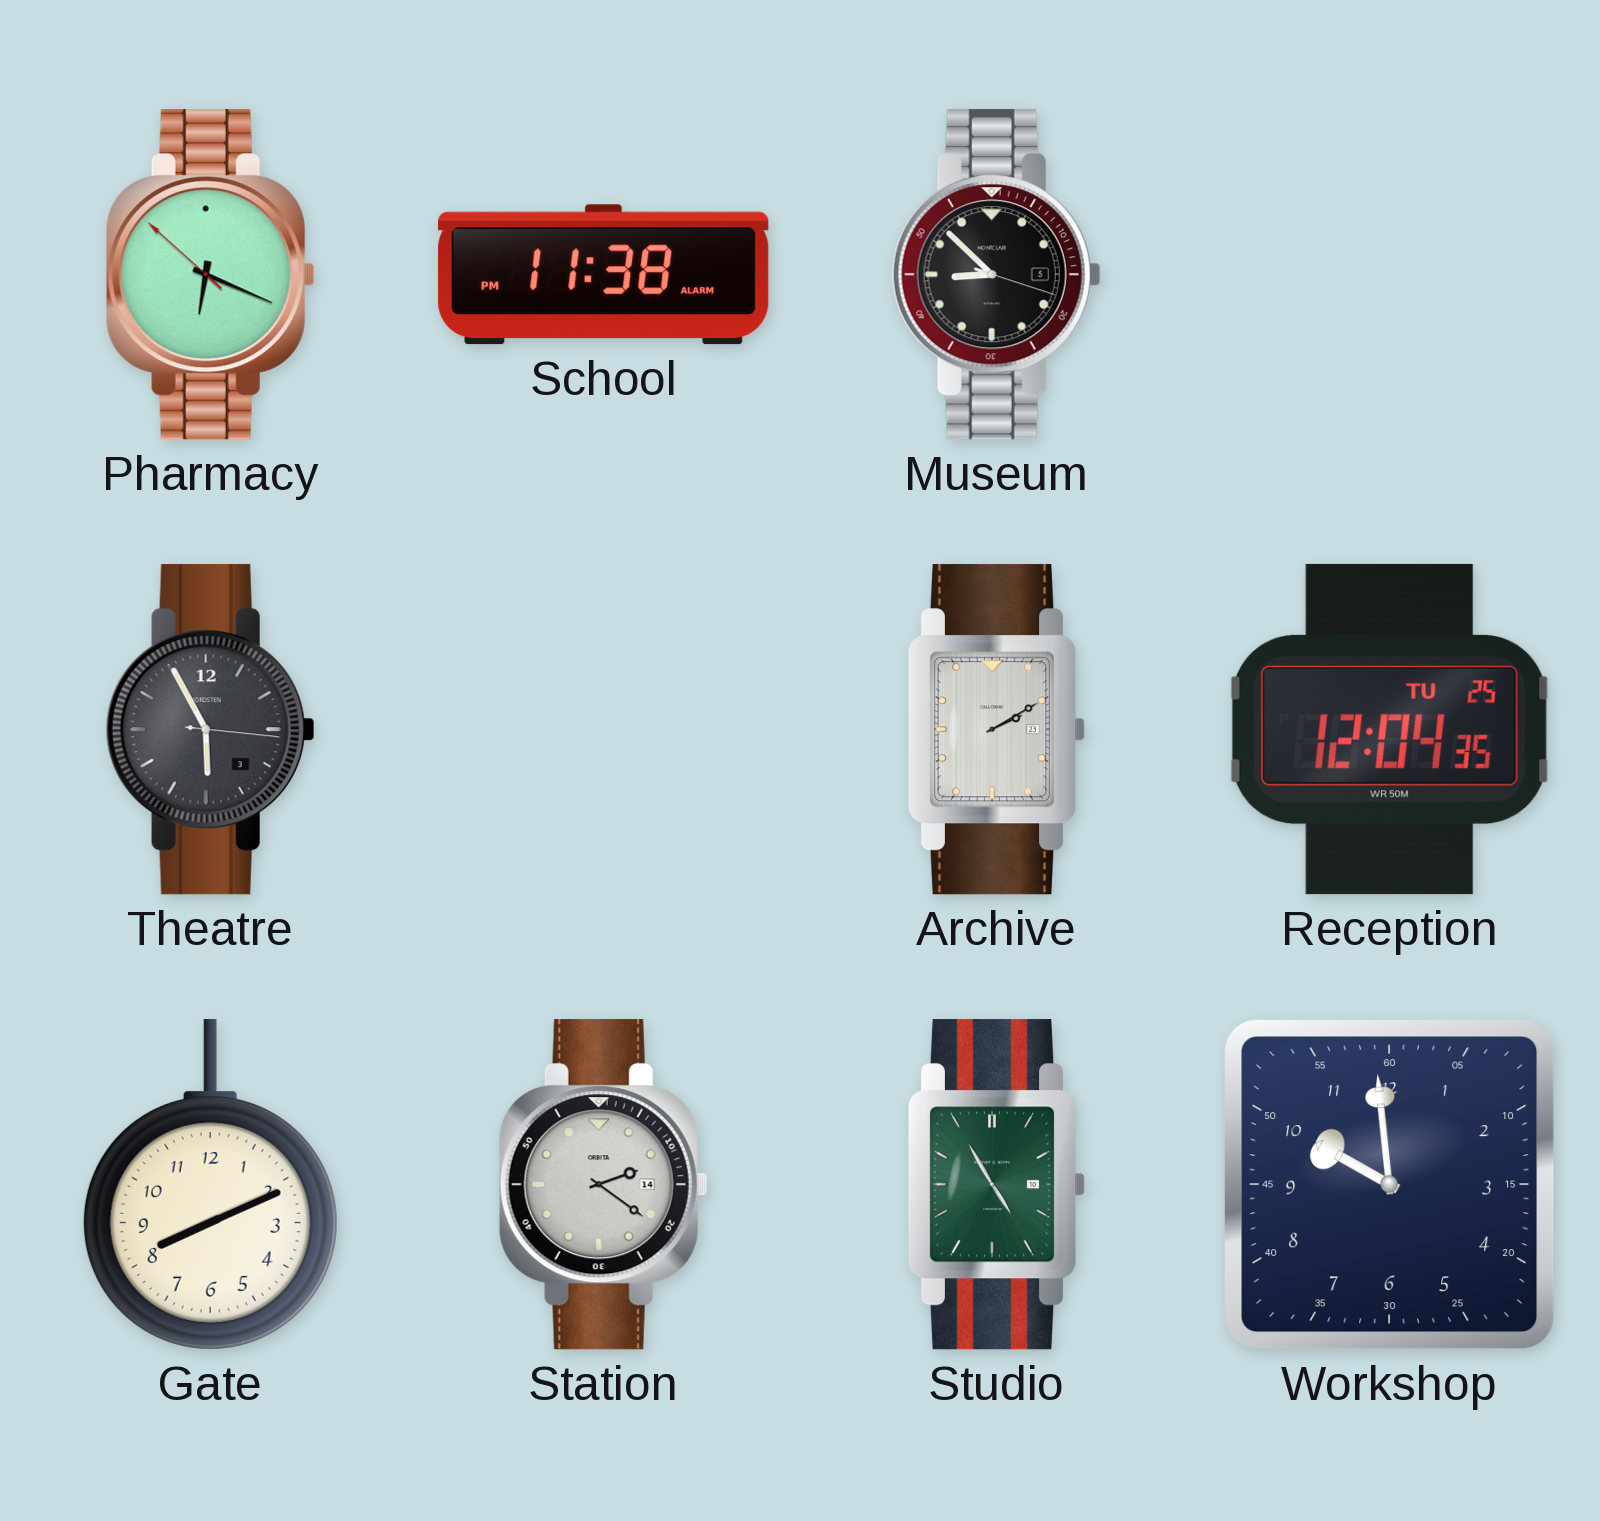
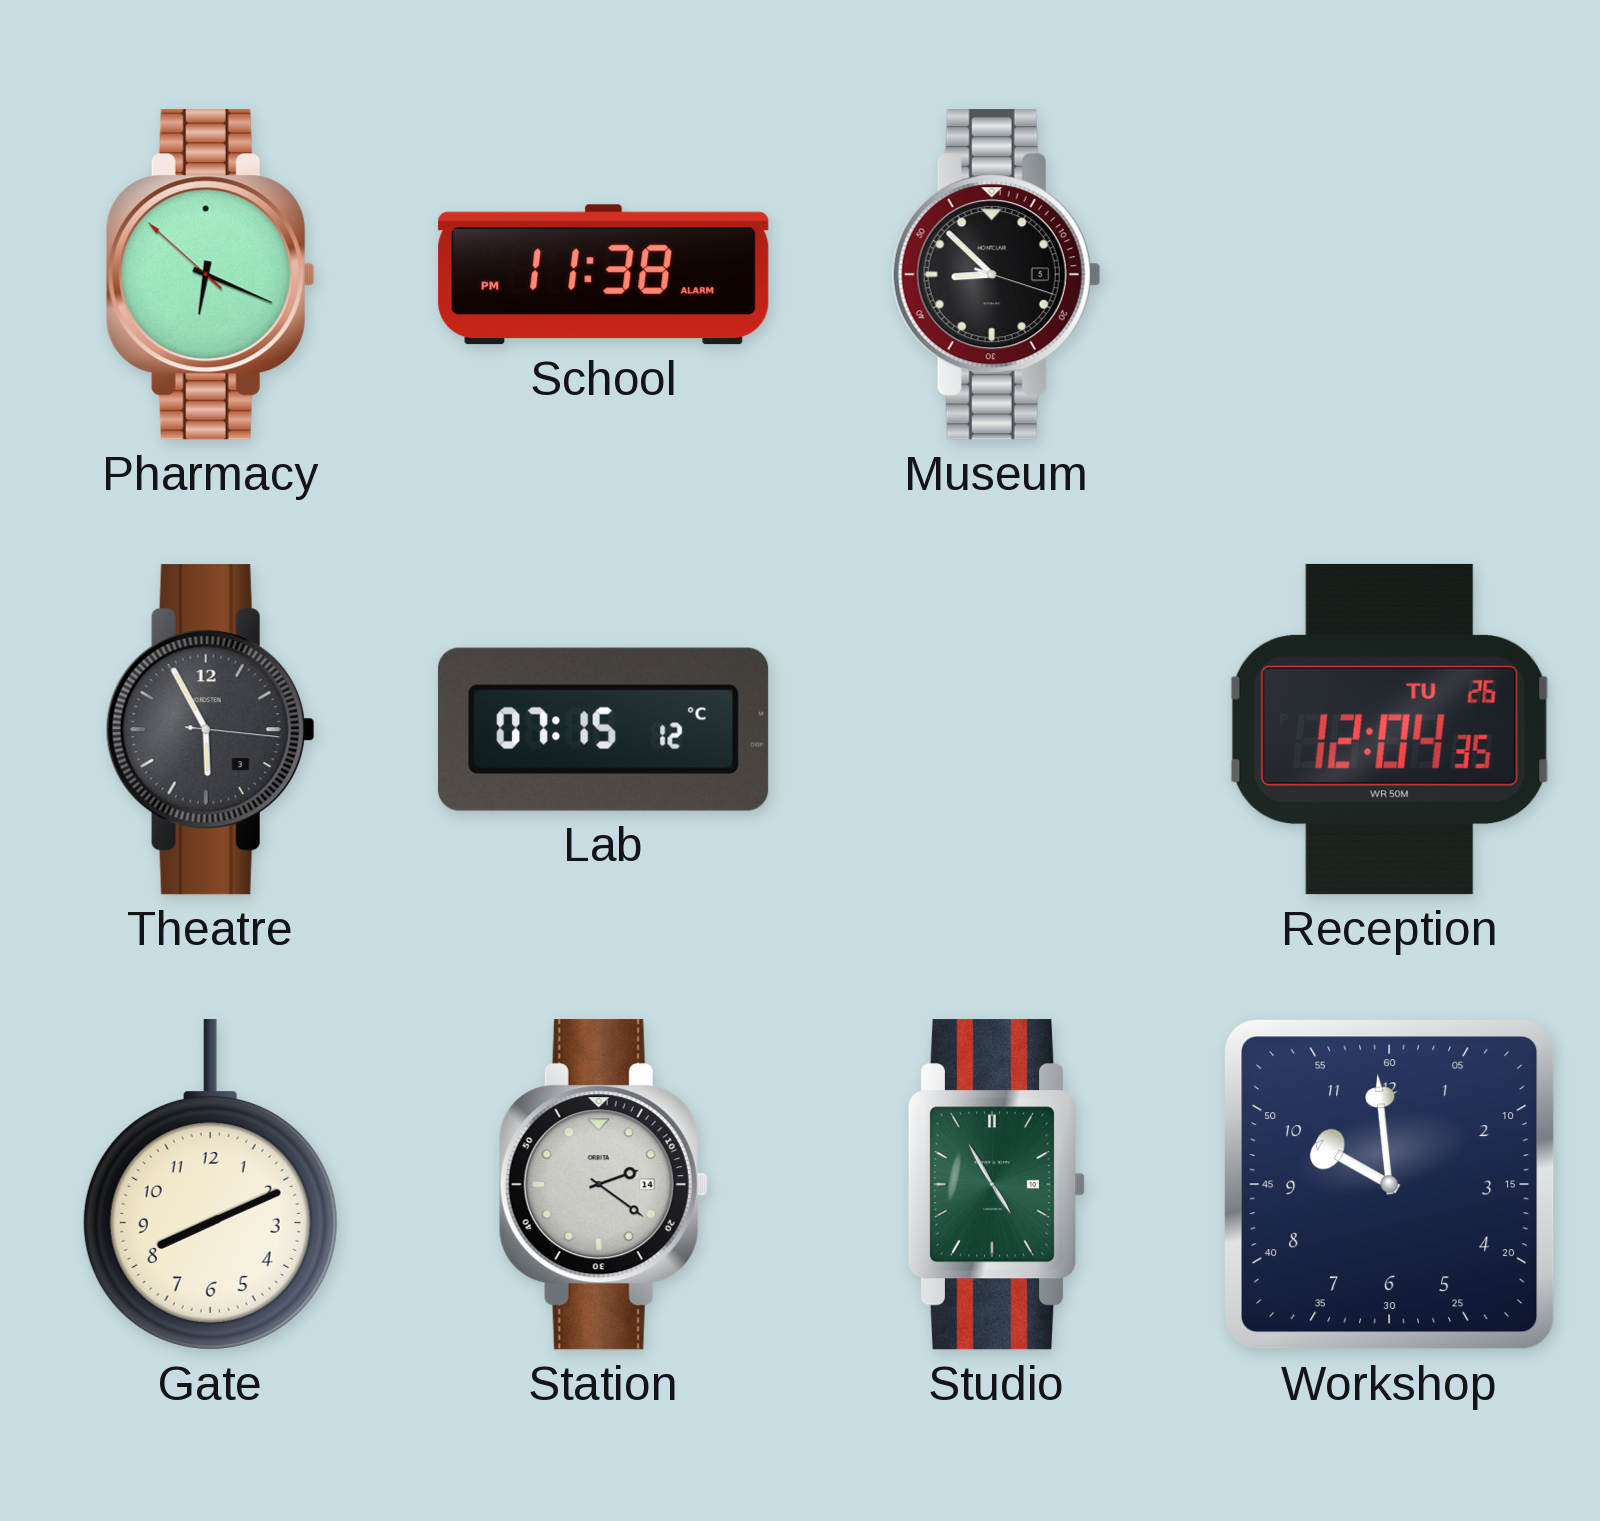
Lab: none -> 07:15
Archive: 2:10 -> none
Reception date: TU 25 -> TU 26
